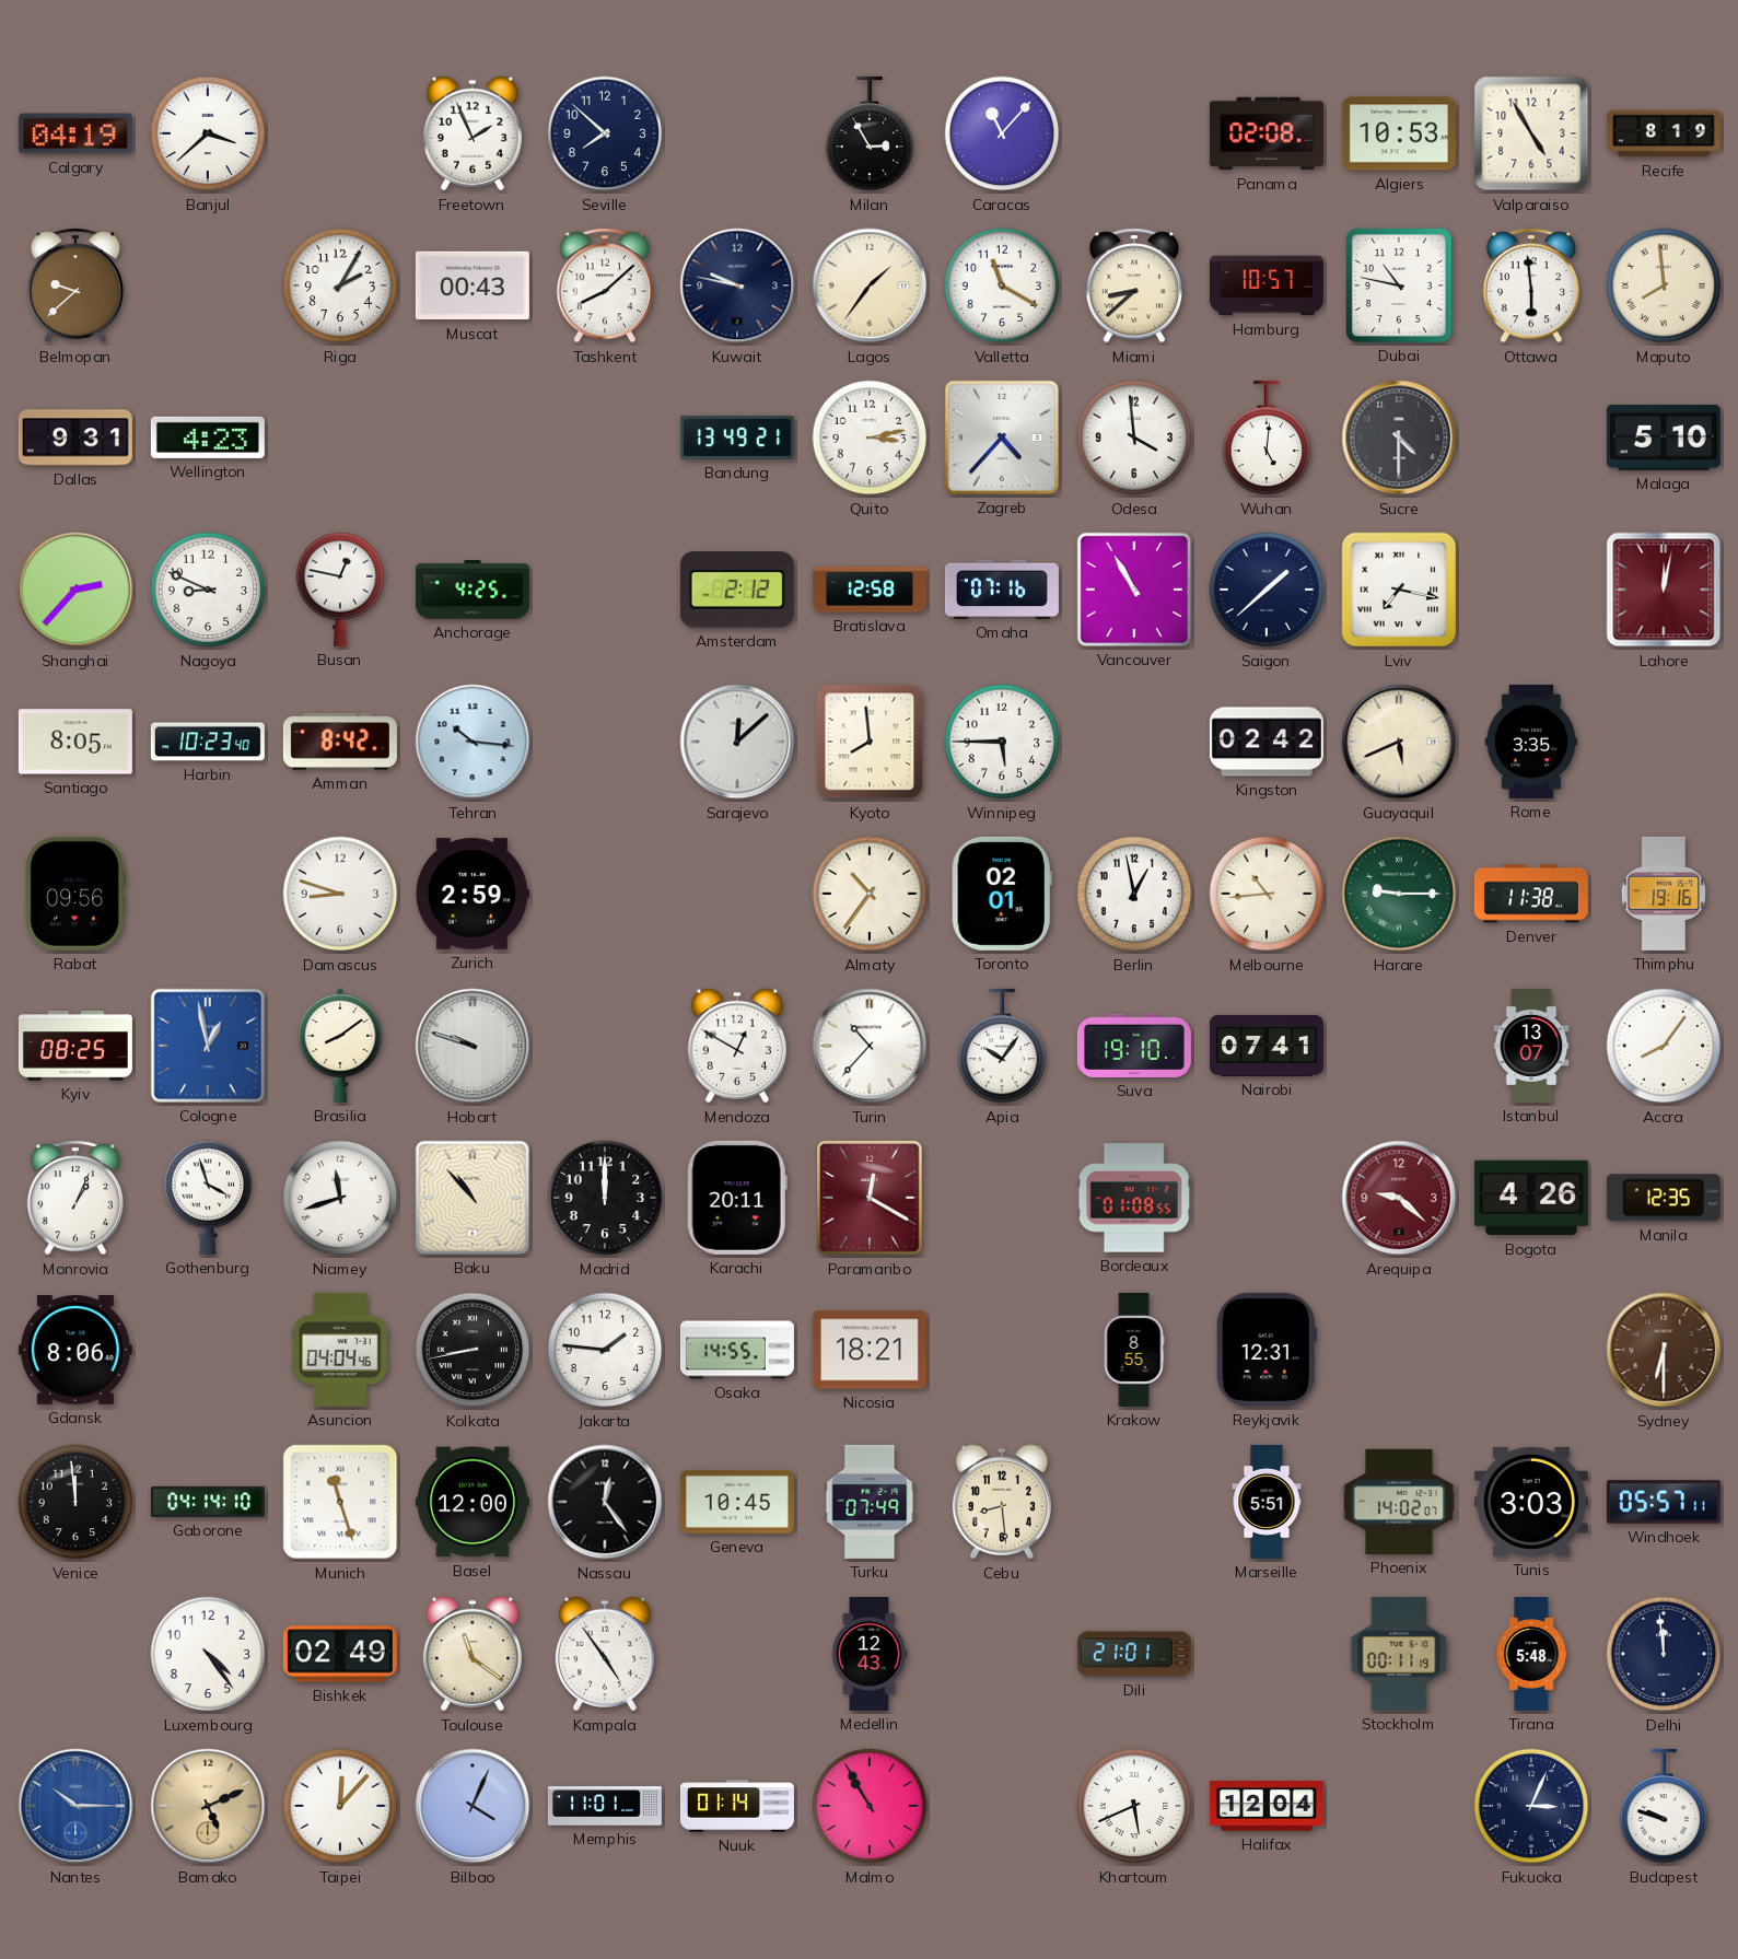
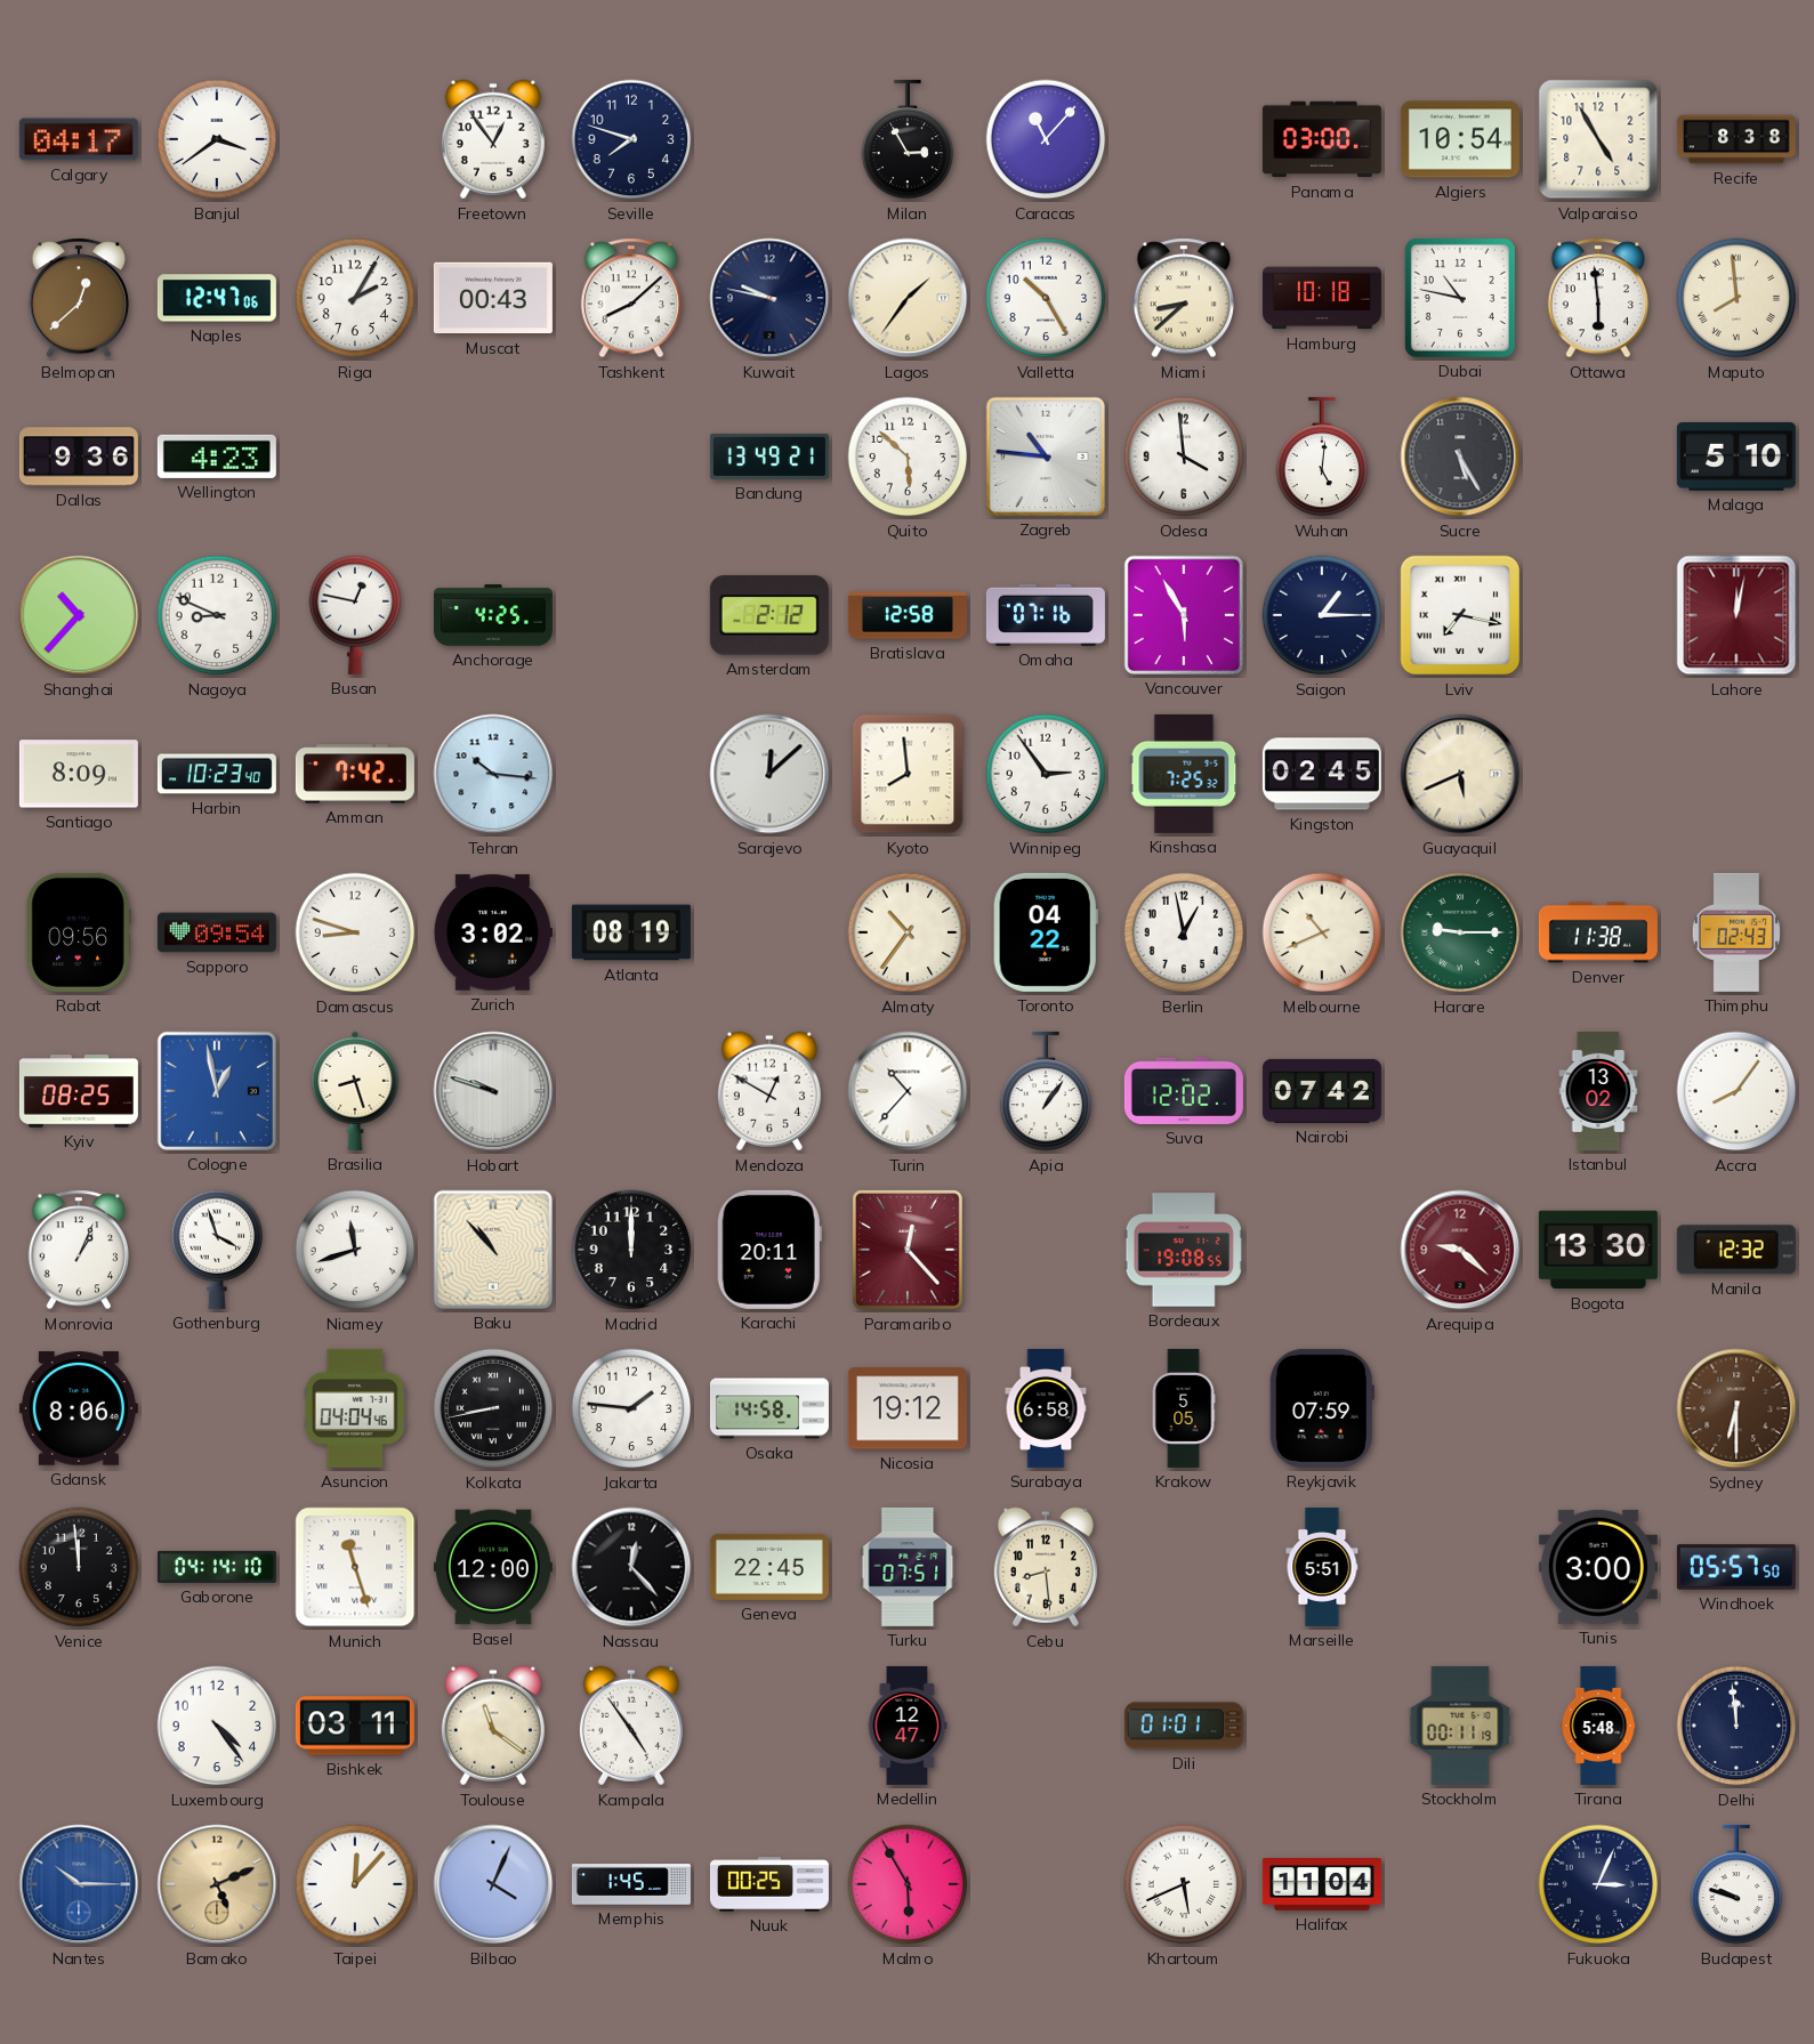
Calgary: 04:19 -> 04:17
Banjul: 3:38 -> 3:39
Freetown: 1:56 -> 12:54
Seville: 7:52 -> 7:48
Panama: 02:08 -> 03:00
Algiers: 10:53 -> 10:54
Recife: 8:19 -> 8:38
Belmopan: 9:38 -> 12:38
Naples: none -> 12:47
Valletta: 11:20 -> 10:25
Hamburg: 10:57 -> 10:18
Dallas: 9:31 -> 9:36
Quito: 3:13 -> 5:52
Zagreb: 4:37 -> 10:46
Sucre: 4:30 -> 5:25
Shanghai: 2:37 -> 10:37
Vancouver: 10:55 -> 5:55
Saigon: 1:38 -> 1:15
Santiago: 8:05 -> 8:09
Amman: 8:42 -> 7:42
Winnipeg: 5:45 -> 2:54
Kinshasa: none -> 7:25
Kingston: 02:42 -> 02:45
Rome: 3:35 -> none
Sapporo: none -> 09:54
Zurich: 2:59 -> 3:02
Atlanta: none -> 08:19
Toronto: 02:01 -> 04:22
Melbourne: 10:44 -> 10:41
Thimphu: 19:16 -> 02:43
Brasilia: 8:09 -> 8:27
Apia: 10:06 -> 1:06
Suva: 19:10 -> 12:02
Nairobi: 07:41 -> 07:42
Istanbul: 13:07 -> 13:02
Paramaribo: 12:20 -> 12:23
Bordeaux: 01:08 -> 19:08
Bogota: 4:26 -> 13:30
Manila: 12:35 -> 12:32
Osaka: 14:55 -> 14:58
Nicosia: 18:21 -> 19:12
Surabaya: none -> 6:58
Krakow: 8:55 -> 5:05
Reykjavik: 12:31 -> 07:59
Nassau: 12:24 -> 12:23
Geneva: 10:45 -> 22:45
Turku: 07:49 -> 07:51
Phoenix: 14:02 -> none
Tunis: 3:03 -> 3:00
Windhoek: 05:57:11 -> 05:57:50
Bishkek: 02:49 -> 03:11
Medellin: 12:43 -> 12:47
Dili: 21:01 -> 01:01
Memphis: 11:01 -> 1:45
Nuuk: 01:14 -> 00:25
Malmo: 10:55 -> 5:55
Halifax: 12:04 -> 11:04
